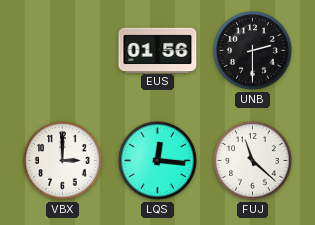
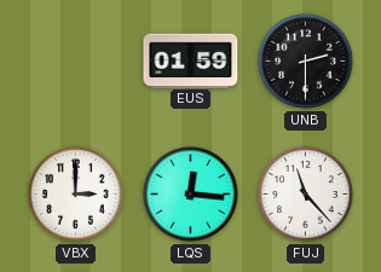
EUS: 01:56 -> 01:59
FUJ: 11:22 -> 11:23
